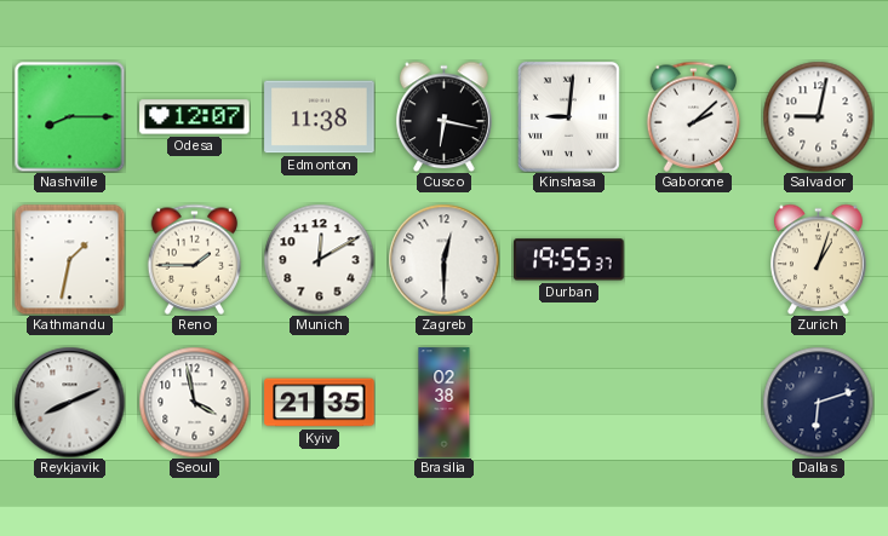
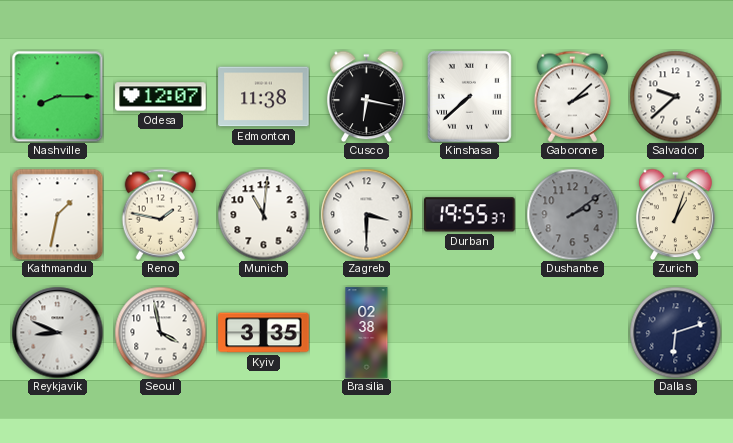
Kinshasa: 9:01 -> 7:38
Salvador: 9:02 -> 9:38
Reno: 1:45 -> 1:47
Munich: 12:10 -> 11:01
Zagreb: 12:30 -> 3:30
Dushanbe: none -> 2:09
Reykjavik: 8:11 -> 8:49
Kyiv: 21:35 -> 3:35
